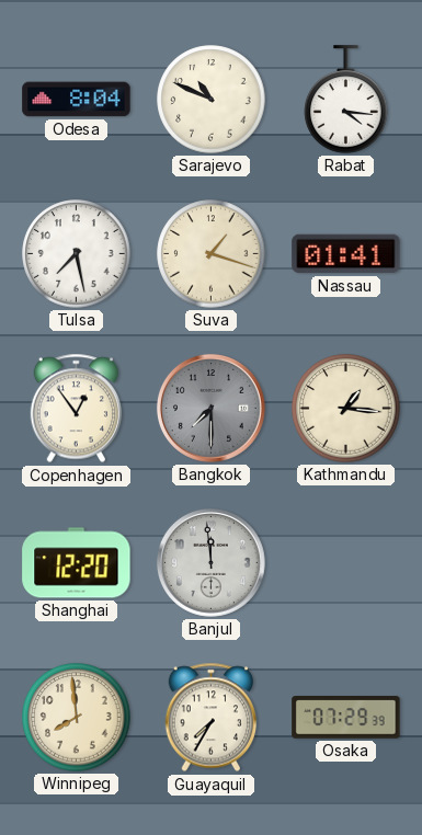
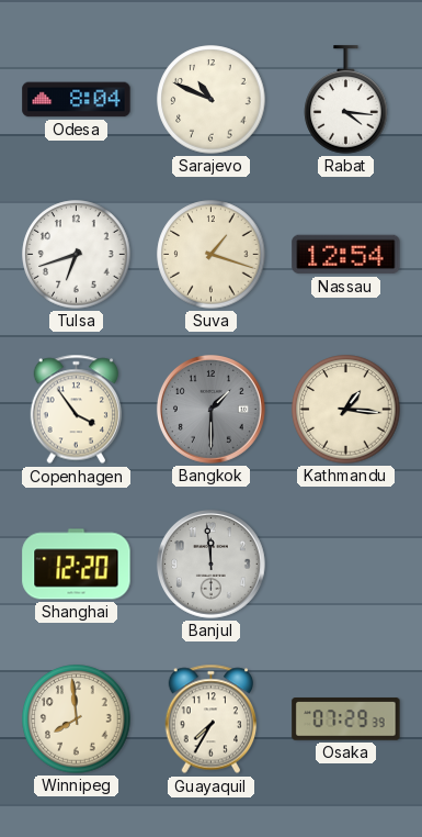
Tulsa: 7:28 -> 6:42
Nassau: 01:41 -> 12:54
Copenhagen: 12:54 -> 3:54
Bangkok: 7:30 -> 1:30
